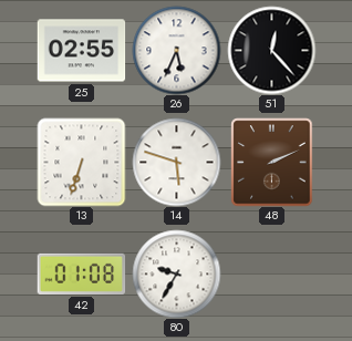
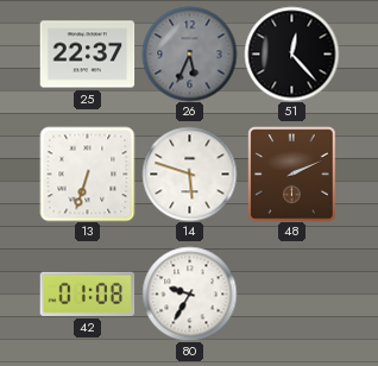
25: 02:55 -> 22:37
26 dial: white -> grey
